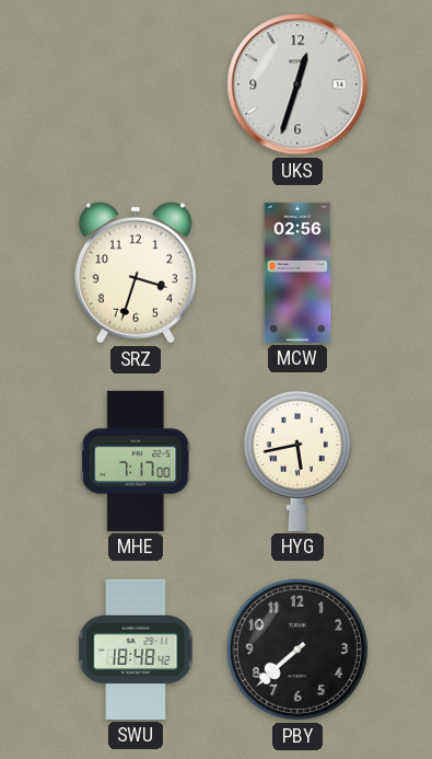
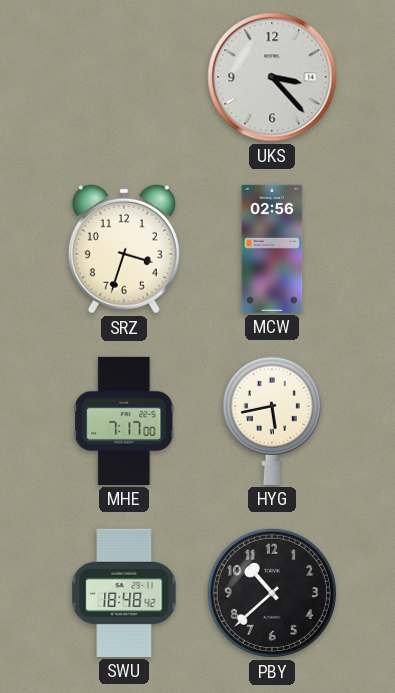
UKS: 12:33 -> 3:23
PBY: 7:38 -> 10:38
